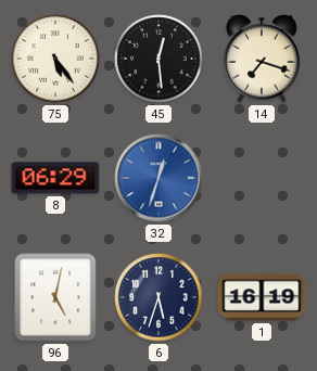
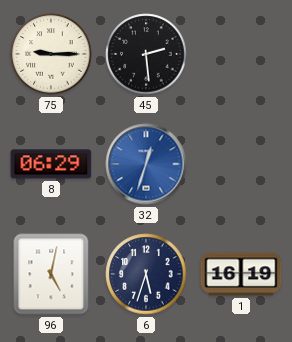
75: 5:24 -> 9:15
45: 12:29 -> 2:29
14: 7:18 -> none
